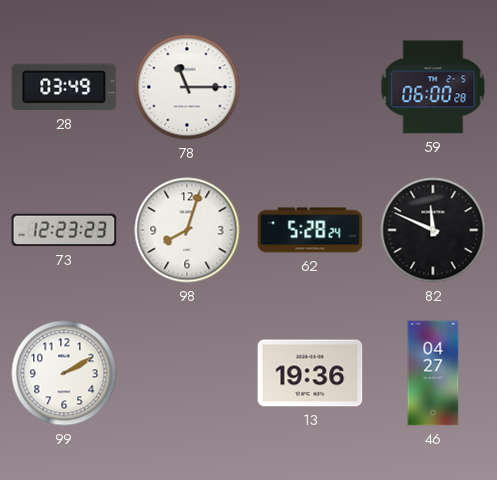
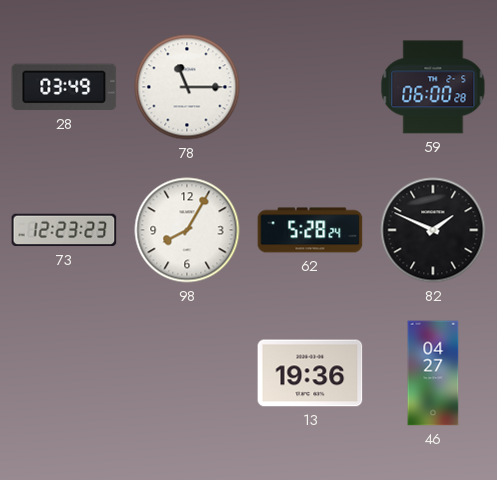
98: 8:03 -> 8:05
82: 11:49 -> 1:49
99: 2:10 -> none
